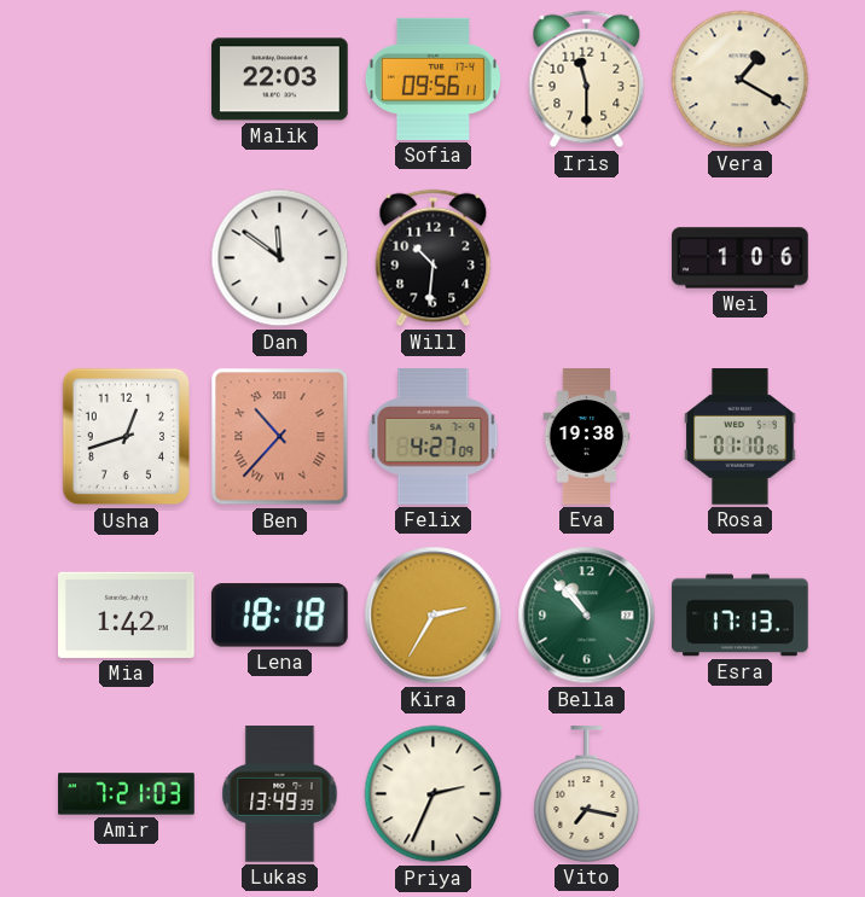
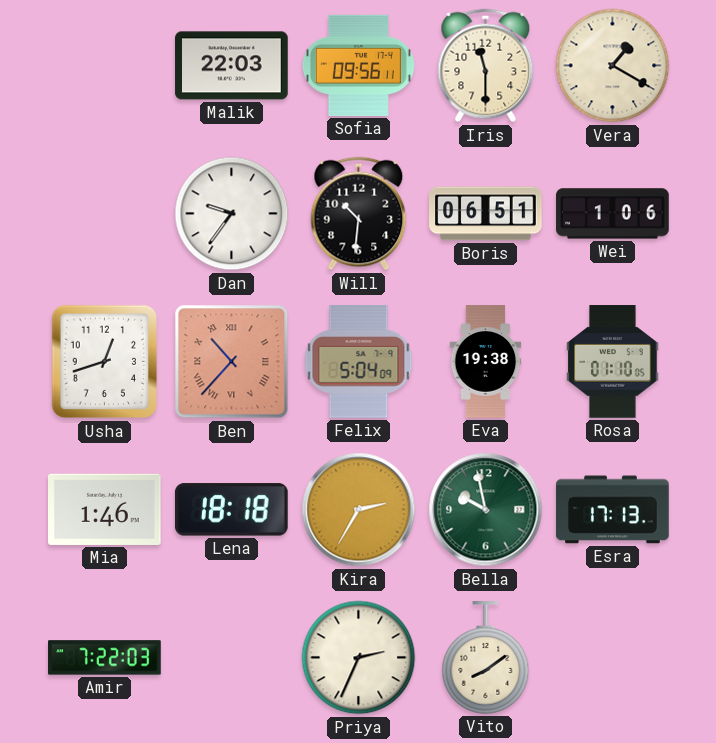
Dan: 11:51 -> 9:36
Boris: none -> 06:51
Felix: 4:27 -> 5:04
Mia: 1:42 -> 1:46
Bella: 10:53 -> 9:58
Amir: 7:21 -> 7:22
Lukas: 13:49 -> none
Vito: 7:17 -> 8:09
